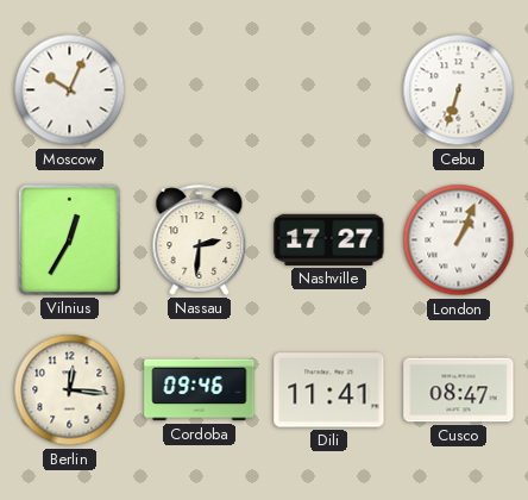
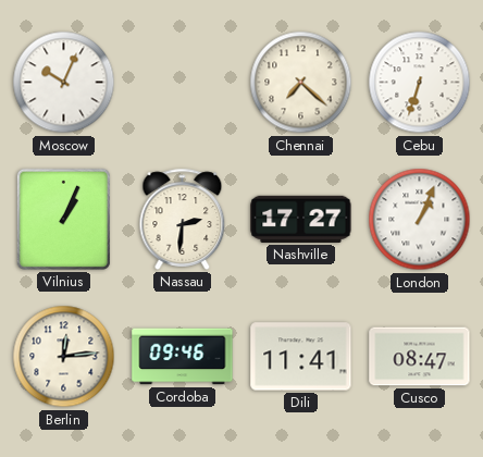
Chennai: none -> 7:22
Vilnius: 12:35 -> 1:04
Berlin: 12:16 -> 12:14
